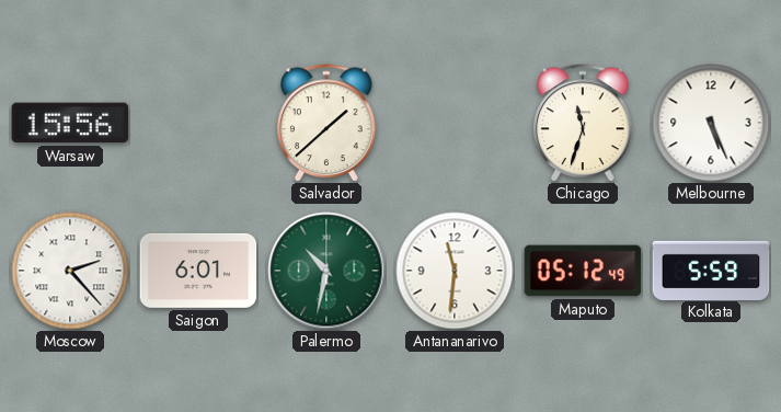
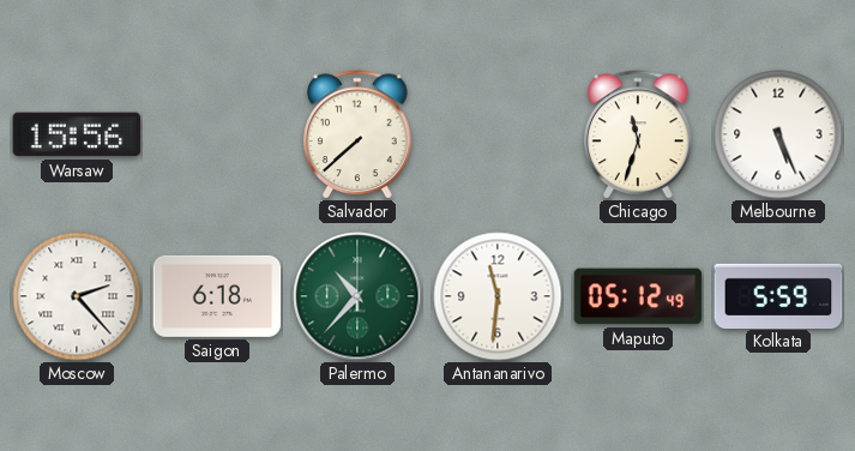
Salvador: 1:38 -> 7:38
Saigon: 6:01 -> 6:18
Palermo: 10:32 -> 10:37
